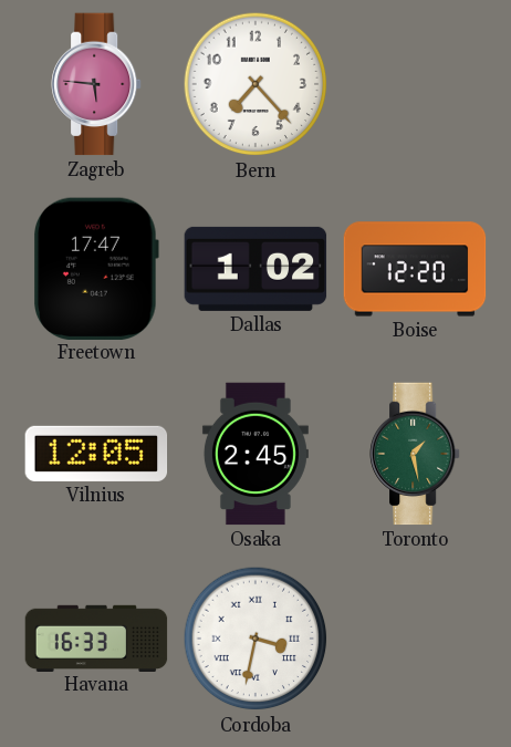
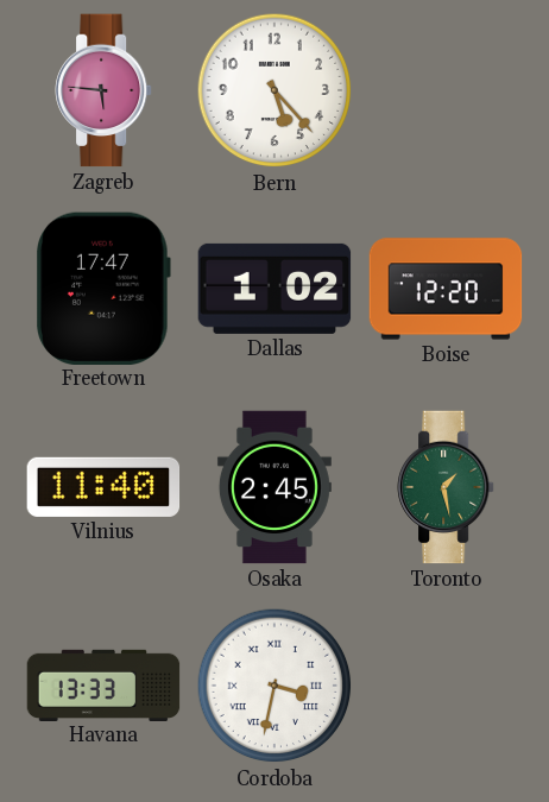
Bern: 7:23 -> 5:23
Vilnius: 12:05 -> 11:40
Havana: 16:33 -> 13:33
